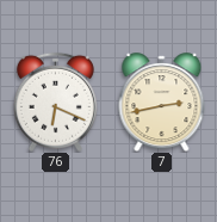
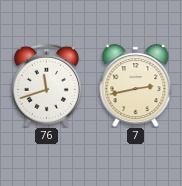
76: 6:19 -> 11:42
